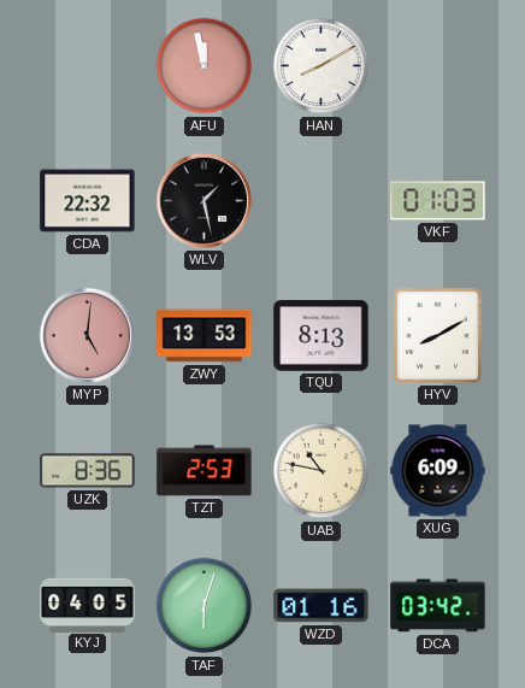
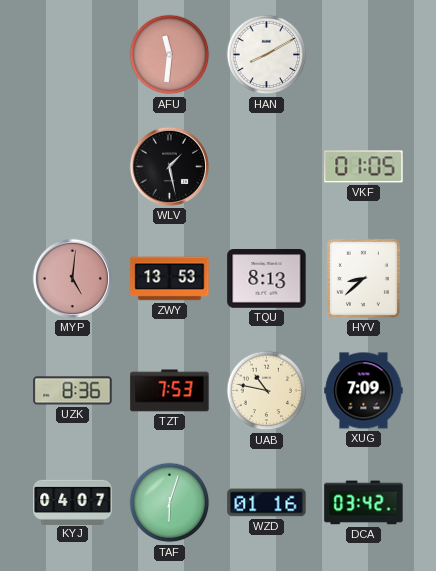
AFU: 11:58 -> 11:31
CDA: 22:32 -> none
VKF: 01:03 -> 01:05
HYV: 8:10 -> 8:38
TZT: 2:53 -> 7:53
XUG: 6:09 -> 7:09
KYJ: 04:05 -> 04:07
